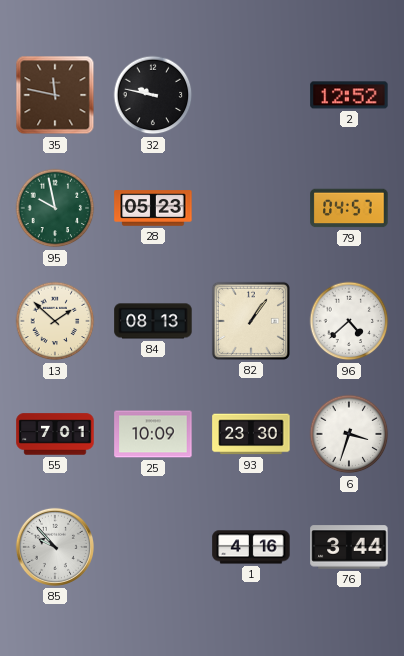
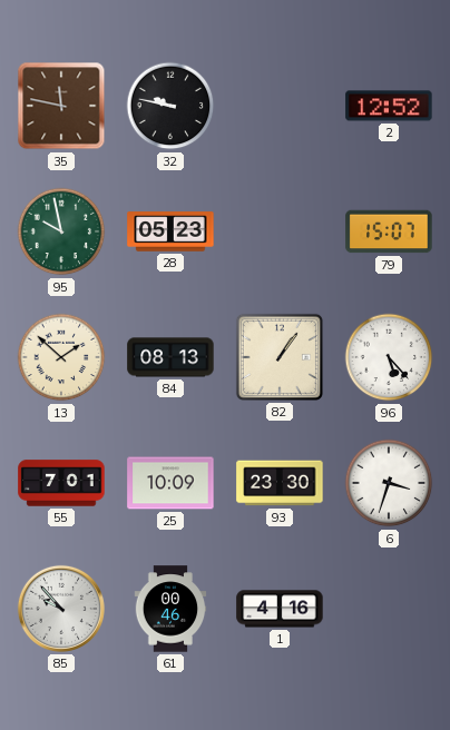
79: 04:57 -> 15:07
96: 4:38 -> 5:23
61: none -> 00:46
76: 3:44 -> none
